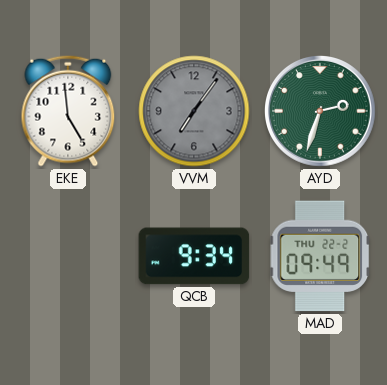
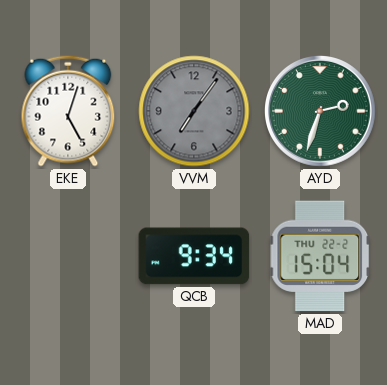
EKE: 4:59 -> 5:03
MAD: 09:49 -> 15:04
